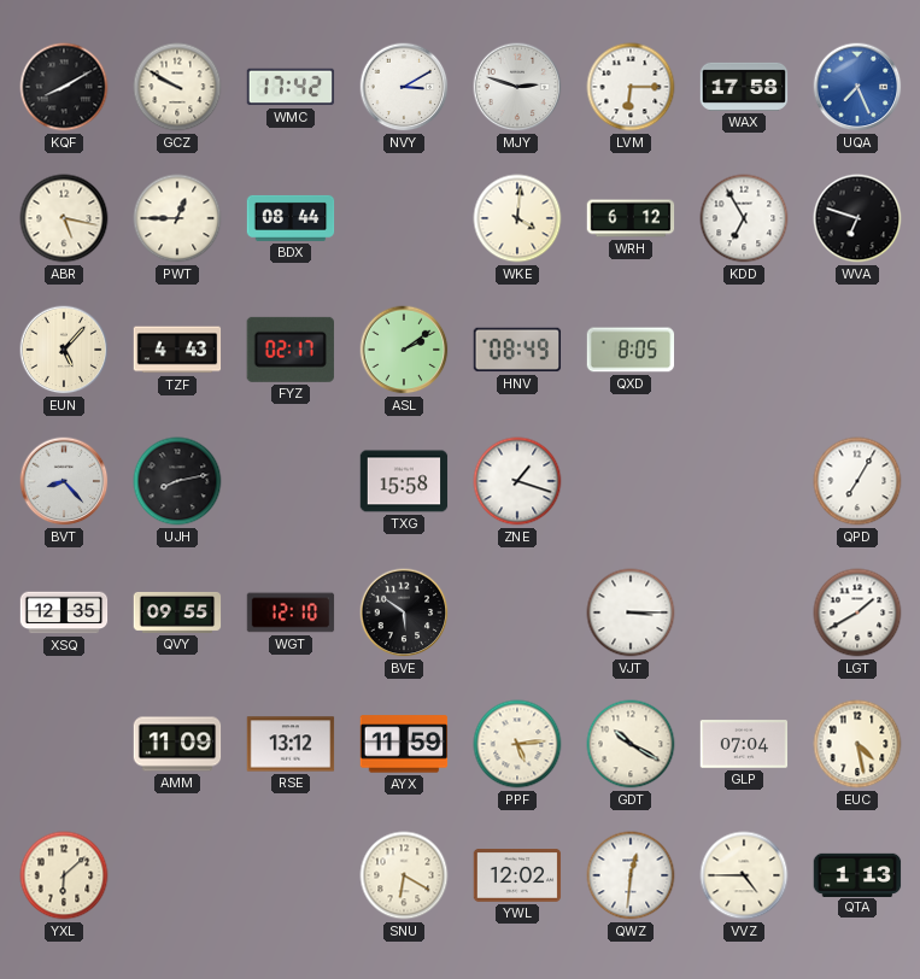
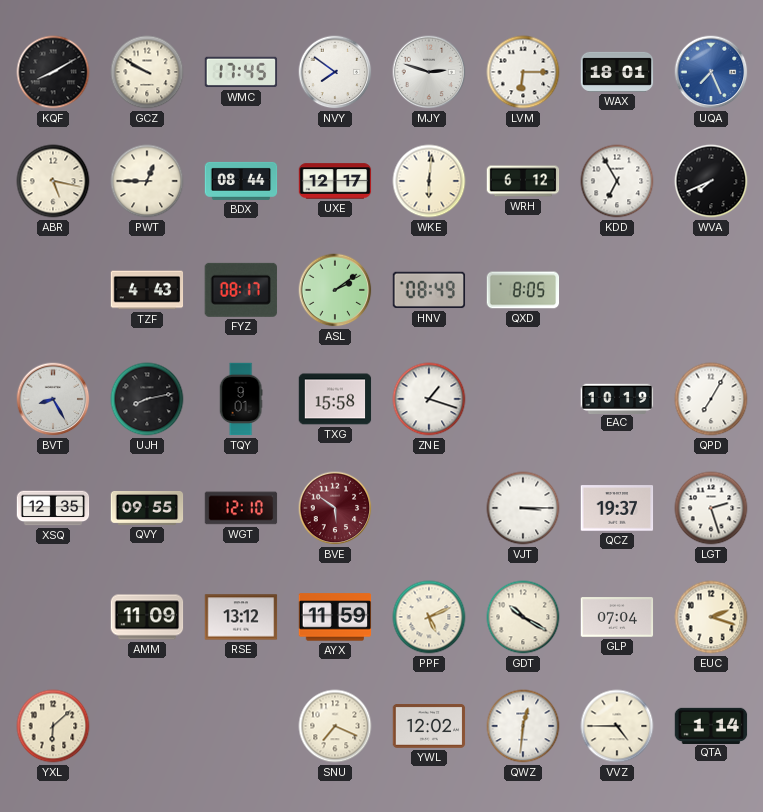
WMC: 17:42 -> 17:45
NVY: 3:10 -> 7:51
WAX: 17:58 -> 18:01
UXE: none -> 12:17
WKE: 4:01 -> 6:01
WVA: 6:48 -> 7:41
EUN: 5:07 -> none
FYZ: 02:17 -> 08:17
BVT: 8:23 -> 8:25
TQY: none -> 9:01
EAC: none -> 10:19
BVE dial: black -> burgundy
QCZ: none -> 19:37
LGT: 1:40 -> 2:27
PPF: 5:14 -> 5:11
EUC: 4:28 -> 2:18
SNU: 6:20 -> 7:19
QTA: 1:13 -> 1:14
